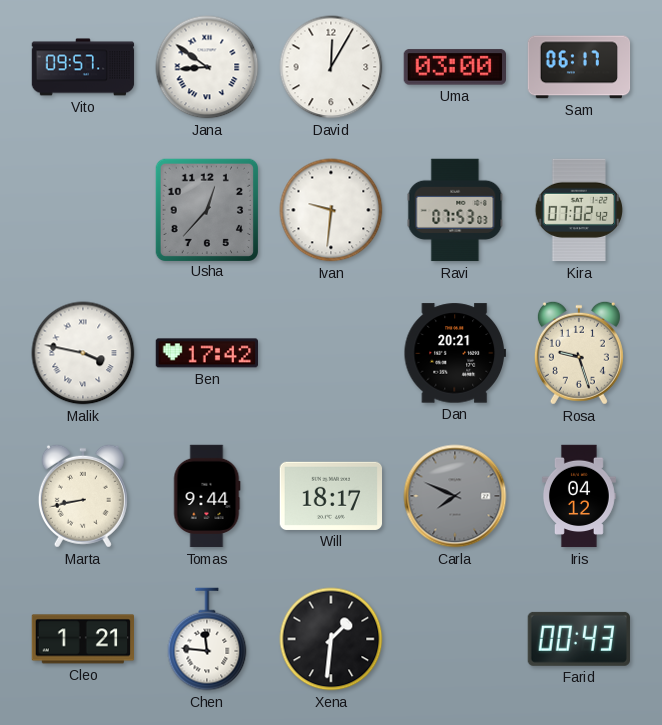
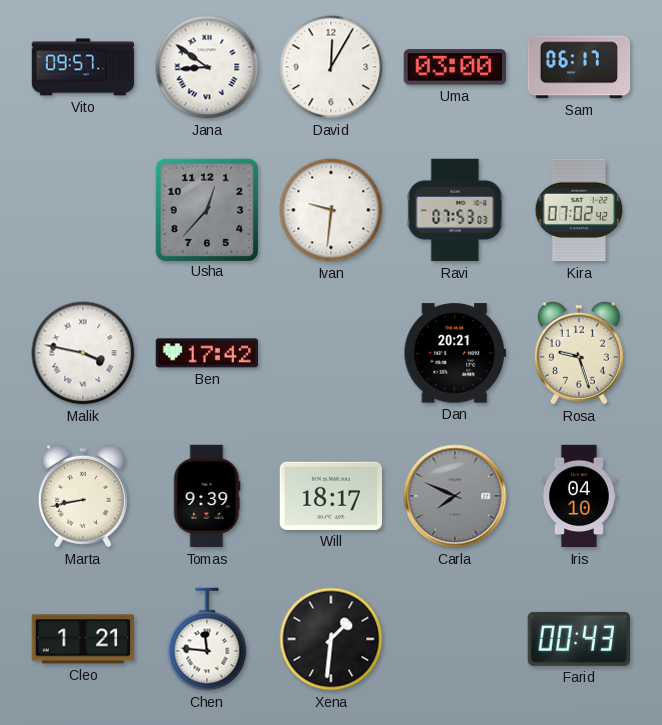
Tomas: 9:44 -> 9:39
Iris: 04:12 -> 04:10
